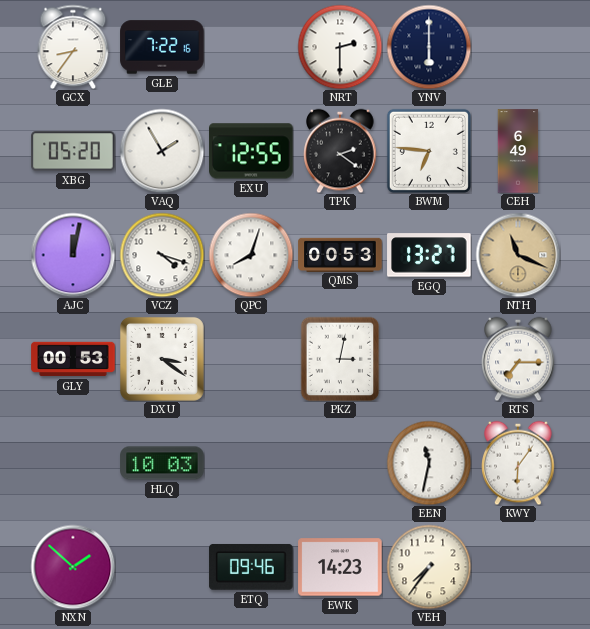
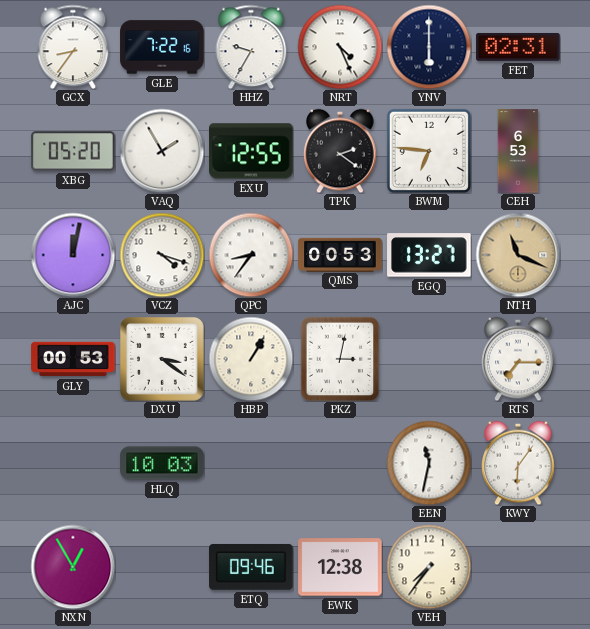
HHZ: none -> 9:35
NRT: 2:30 -> 4:26
FET: none -> 02:31
CEH: 6:49 -> 6:53
QPC: 8:03 -> 8:36
HBP: none -> 1:05
NXN: 1:52 -> 12:55
EWK: 14:23 -> 12:38
